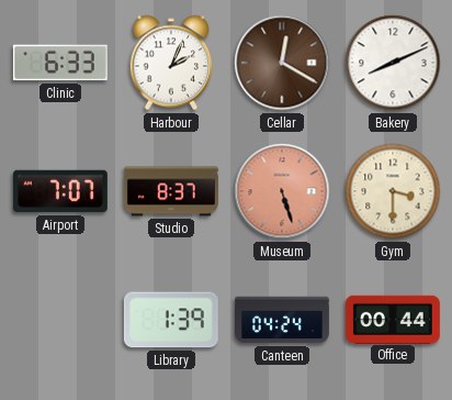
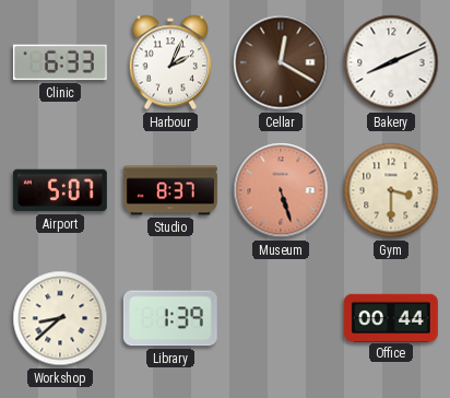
Airport: 7:07 -> 5:07
Workshop: none -> 8:38
Canteen: 04:24 -> none
